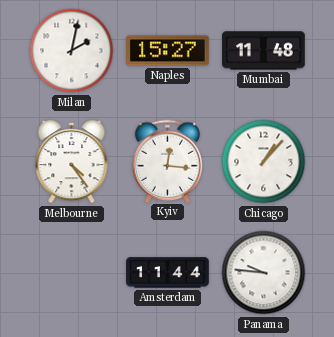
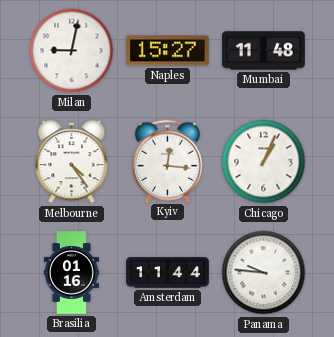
Milan: 2:02 -> 9:02
Chicago: 1:07 -> 1:04
Brasilia: none -> 01:16
